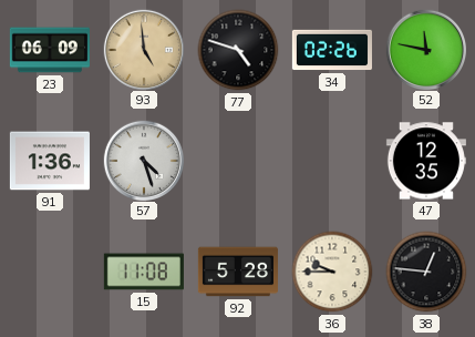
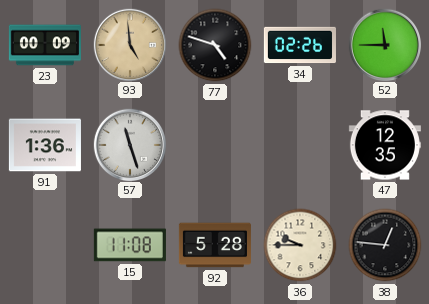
23: 06:09 -> 00:09
52: 11:47 -> 11:45
57: 4:27 -> 11:27
